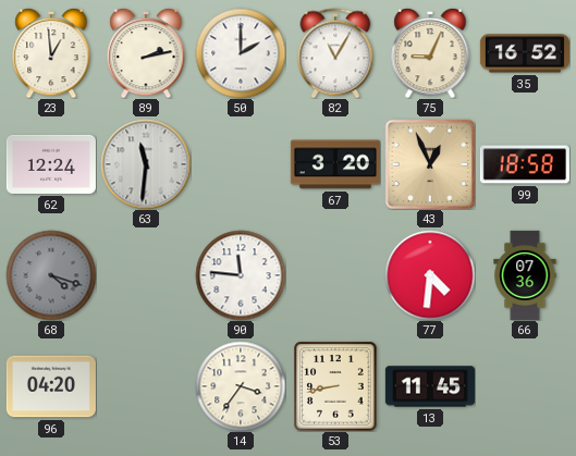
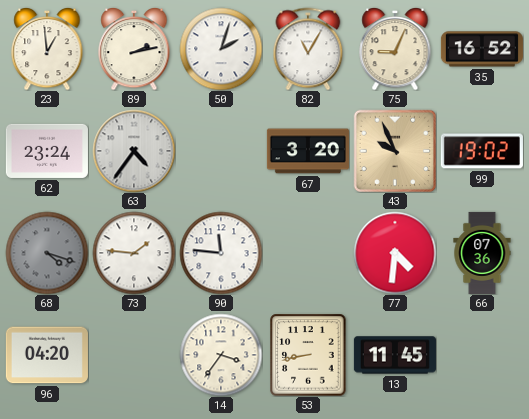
50: 2:00 -> 2:03
62: 12:24 -> 23:24
63: 11:31 -> 4:36
43: 12:56 -> 9:56
99: 18:58 -> 19:02
73: none -> 1:46
